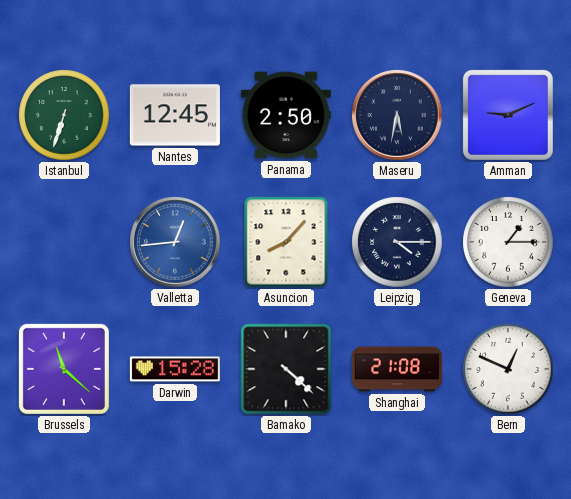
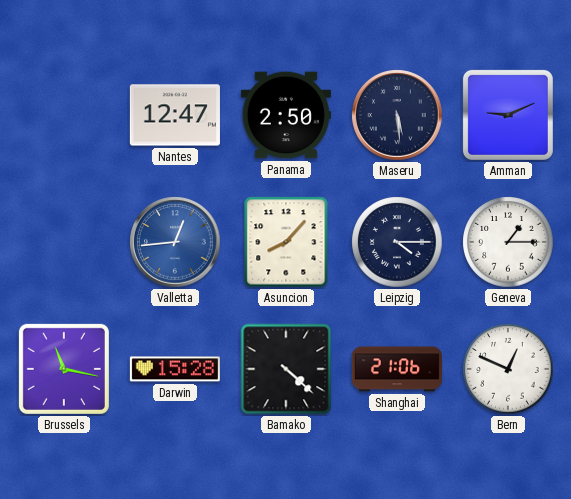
Istanbul: 6:33 -> none
Nantes: 12:45 -> 12:47
Maseru: 5:32 -> 5:29
Brussels: 11:22 -> 11:17
Shanghai: 21:08 -> 21:06
